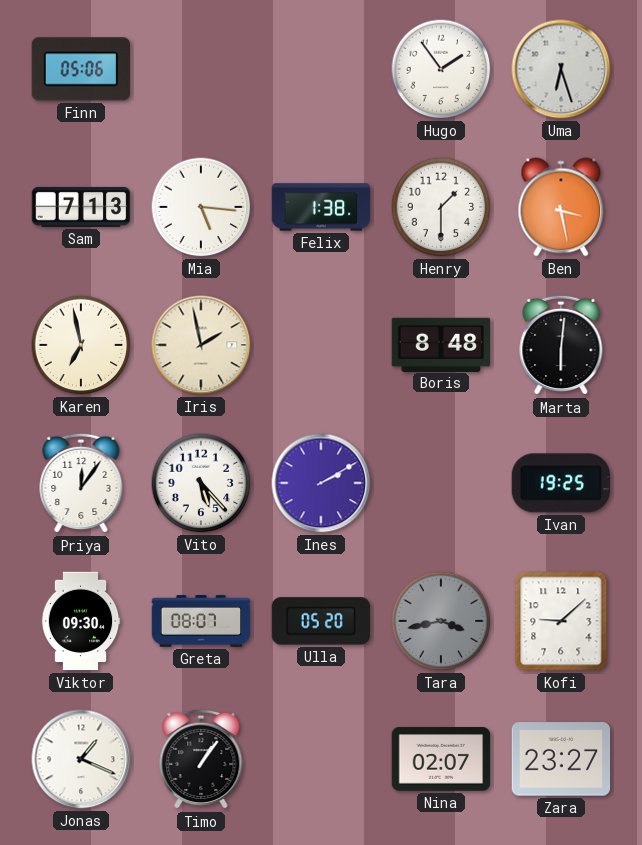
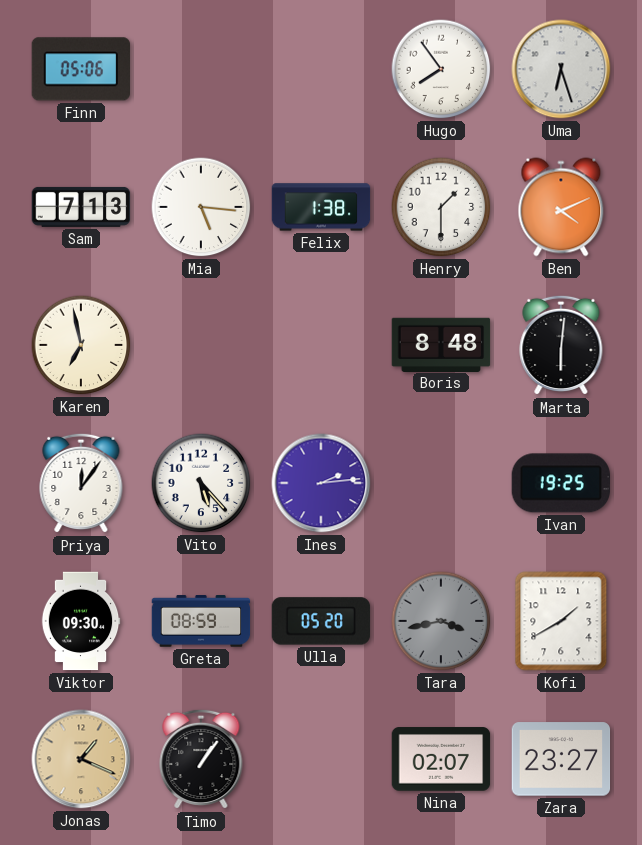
Hugo: 1:54 -> 7:54
Ben: 3:28 -> 4:11
Iris: 1:58 -> none
Ines: 2:10 -> 2:14
Greta: 08:07 -> 08:59
Kofi: 9:08 -> 1:40
Jonas dial: white -> champagne
